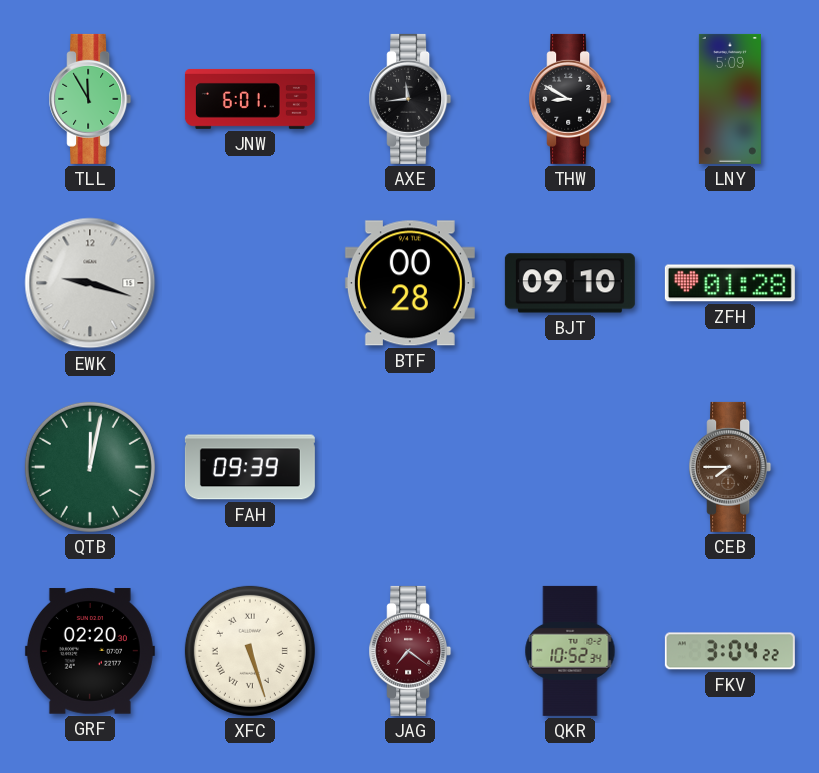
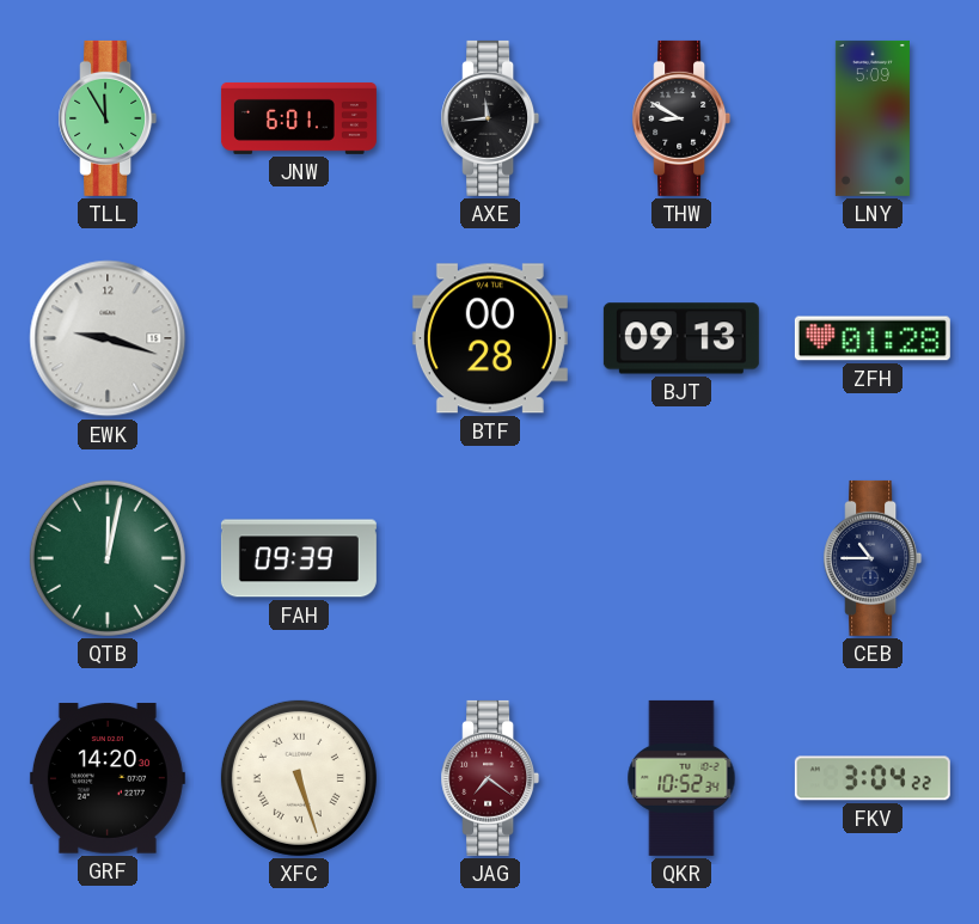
BJT: 09:10 -> 09:13
CEB: 7:45 -> 10:45
CEB dial: brown -> navy
GRF: 02:20 -> 14:20
